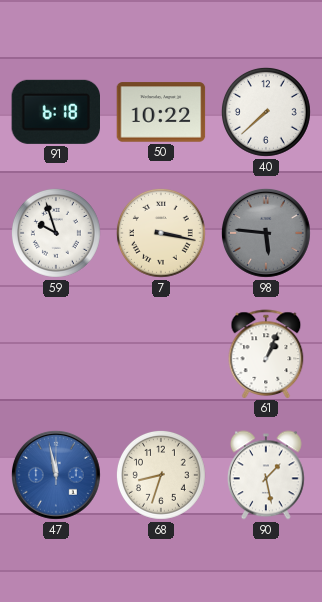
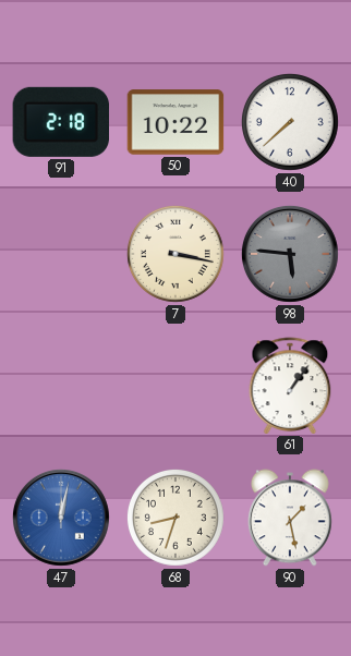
91: 6:18 -> 2:18
59: 9:57 -> none
61: 1:04 -> 1:06
47: 11:58 -> 12:02
